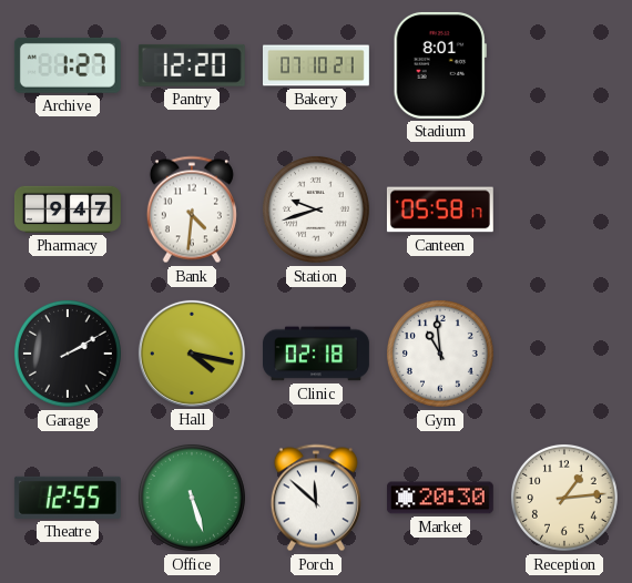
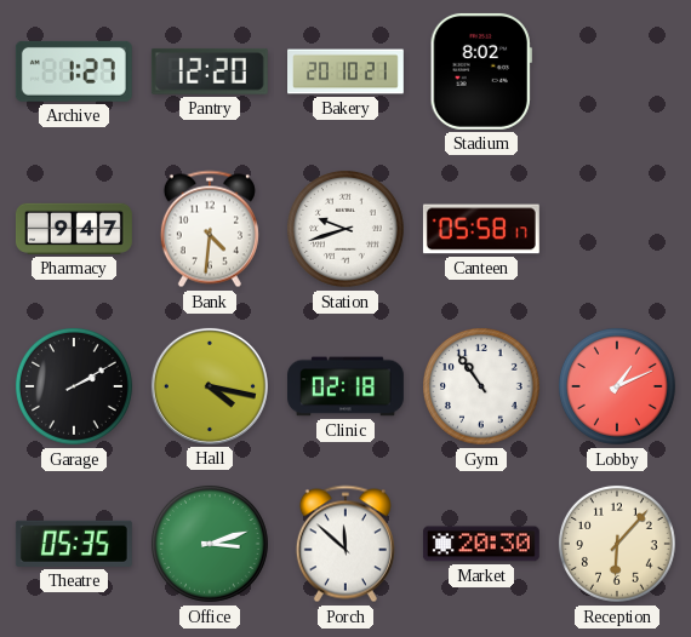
Bakery: 07:10 -> 20:10
Stadium: 8:01 -> 8:02
Gym: 10:59 -> 10:54
Lobby: none -> 1:11
Theatre: 12:55 -> 05:35
Office: 5:27 -> 3:12
Reception: 1:14 -> 6:07
